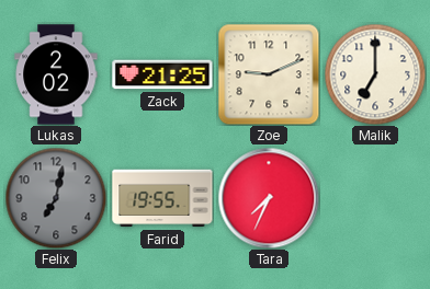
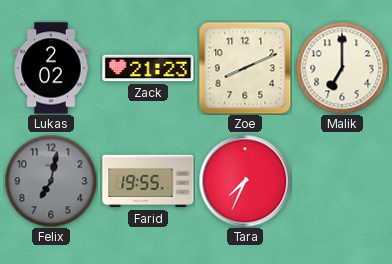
Zack: 21:25 -> 21:23
Zoe: 9:11 -> 8:11
